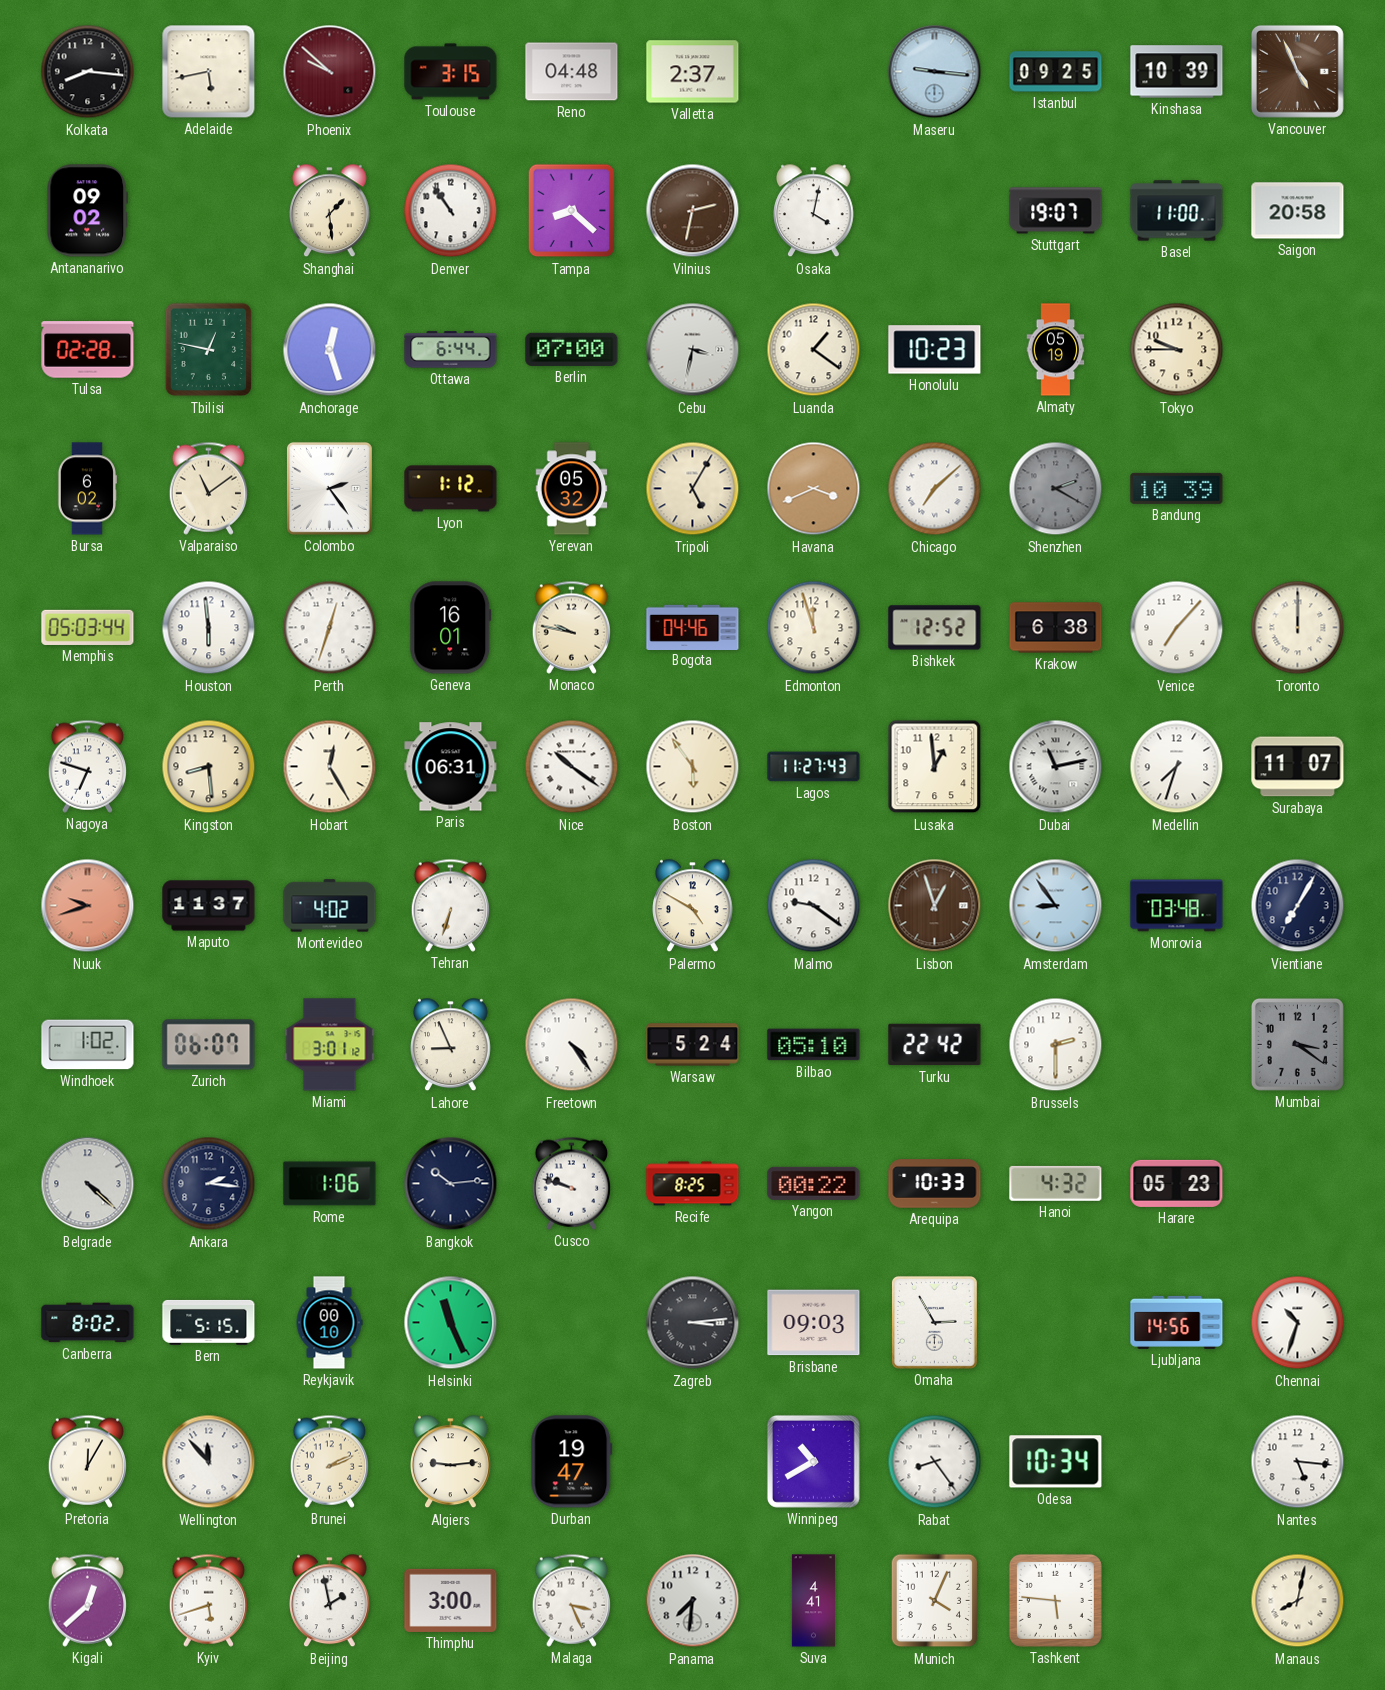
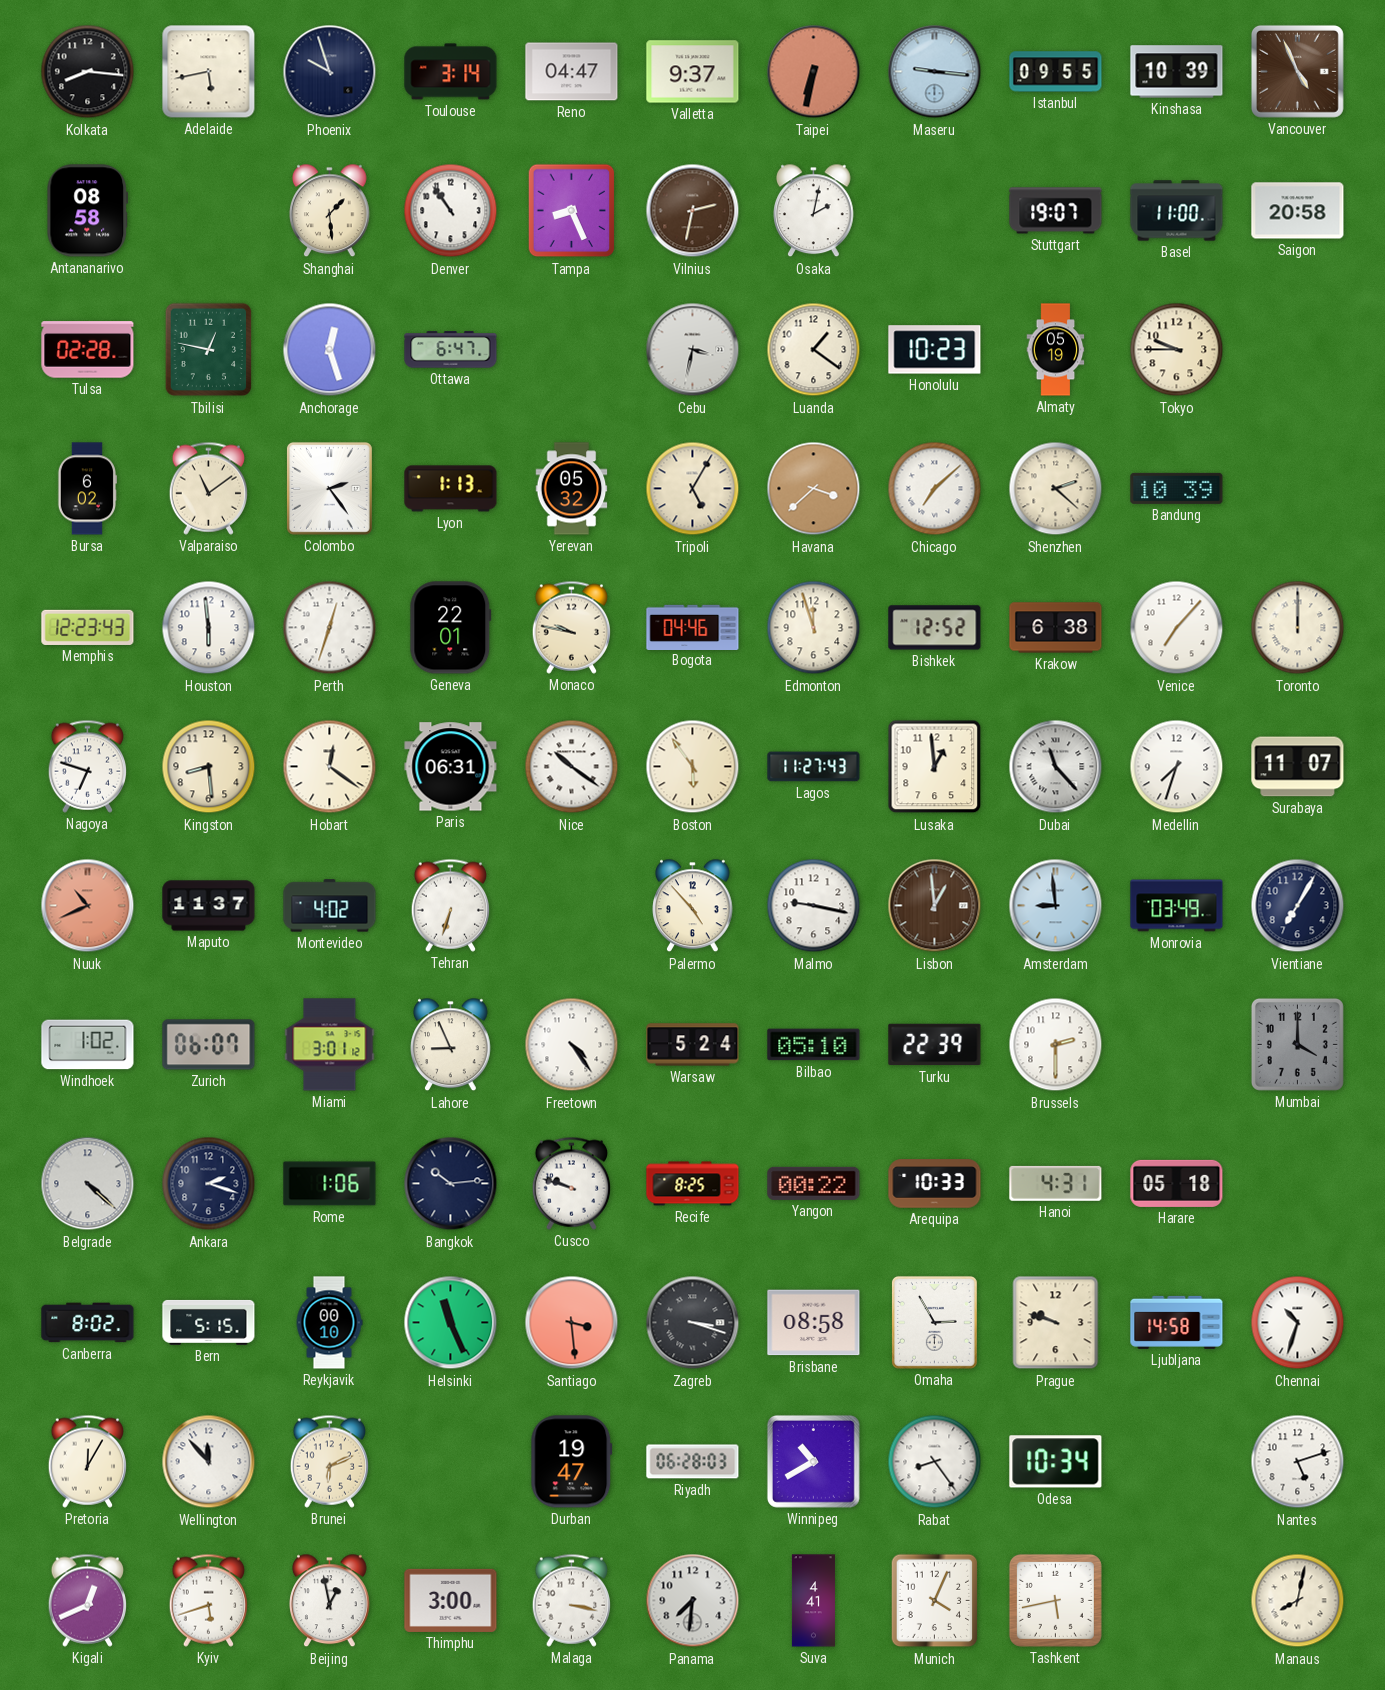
Phoenix: 9:52 -> 9:57
Phoenix dial: burgundy -> navy
Toulouse: 3:15 -> 3:14
Reno: 04:48 -> 04:47
Valletta: 2:37 -> 9:37
Taipei: none -> 6:32
Istanbul: 09:25 -> 09:55
Antananarivo: 09:02 -> 08:58
Tampa: 8:22 -> 8:26
Osaka: 4:02 -> 2:02
Ottawa: 6:44 -> 6:47
Berlin: 07:00 -> none
Lyon: 1:12 -> 1:13
Havana: 3:41 -> 3:38
Shenzhen: 2:20 -> 2:22
Shenzhen dial: grey -> cream
Memphis: 05:03 -> 12:23
Geneva: 16:01 -> 22:01
Hobart: 12:25 -> 12:21
Dubai: 11:13 -> 11:23
Nuuk: 9:42 -> 10:41
Palermo: 4:50 -> 4:53
Malmo: 9:21 -> 9:17
Lisbon: 12:57 -> 12:59
Amsterdam: 8:54 -> 8:59
Monrovia: 03:48 -> 03:49
Turku: 22:42 -> 22:39
Mumbai: 3:21 -> 4:00
Ankara: 2:16 -> 2:18
Hanoi: 4:32 -> 4:31
Harare: 05:23 -> 05:18
Santiago: none -> 3:29
Zagreb: 3:14 -> 3:18
Brisbane: 09:03 -> 08:58
Prague: none -> 9:48
Ljubljana: 14:56 -> 14:58
Brunei: 2:11 -> 6:11
Algiers: 9:14 -> none
Riyadh: none -> 06:28
Nantes: 5:16 -> 5:12
Kigali: 12:38 -> 12:41
Beijing: 1:58 -> 12:58
Malaga: 3:26 -> 3:17
Tashkent: 5:46 -> 5:43
